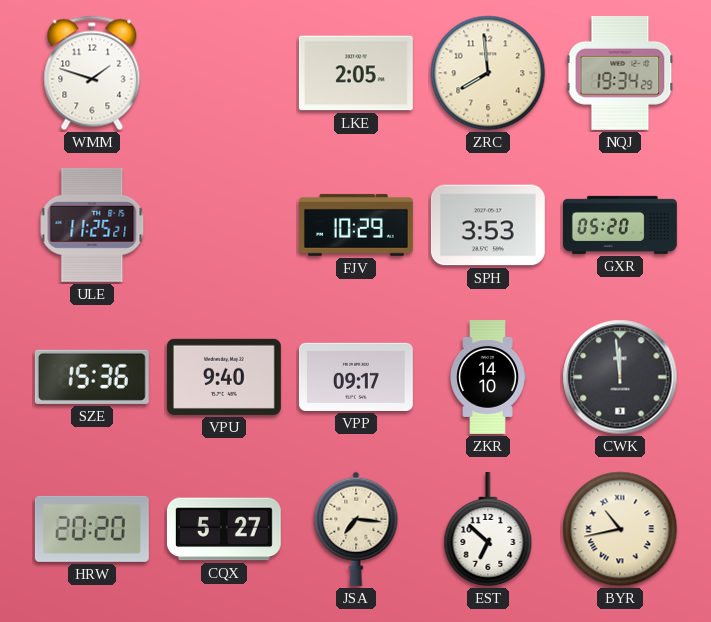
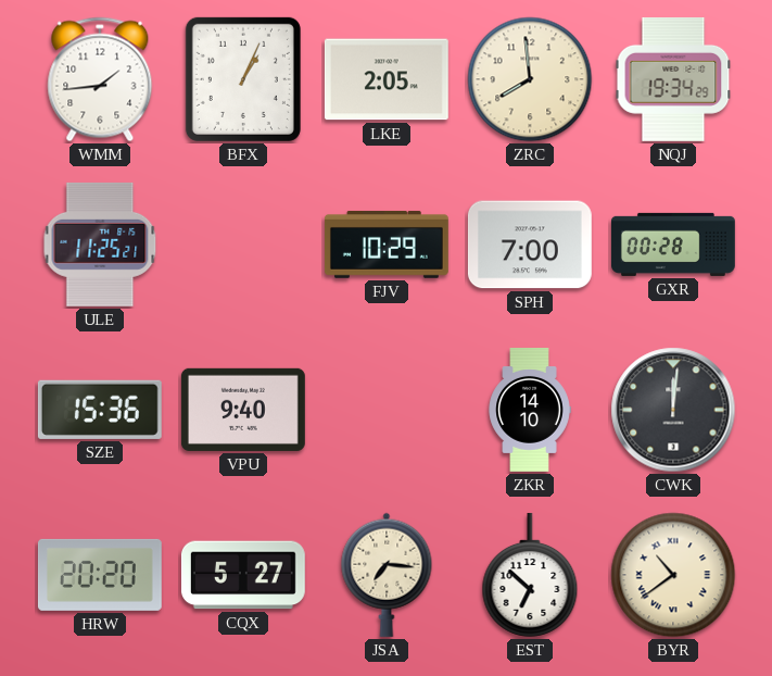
WMM: 1:48 -> 1:44
BFX: none -> 1:04
SPH: 3:53 -> 7:00
GXR: 05:20 -> 00:28
VPP: 09:17 -> none
CWK: 11:59 -> 12:01
BYR: 10:43 -> 10:39
